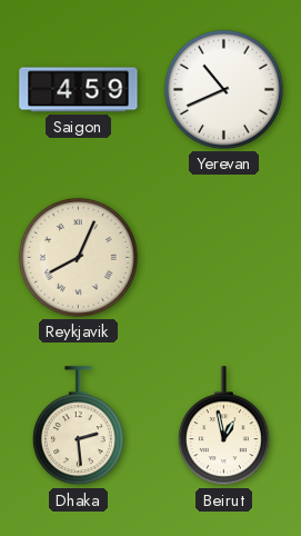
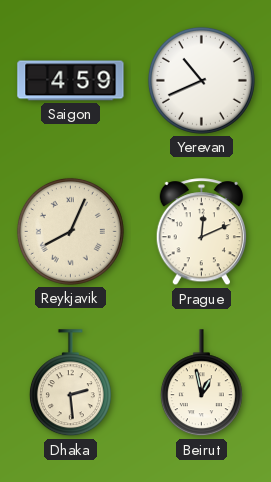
Prague: none -> 12:11
